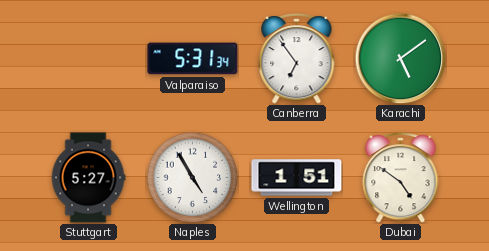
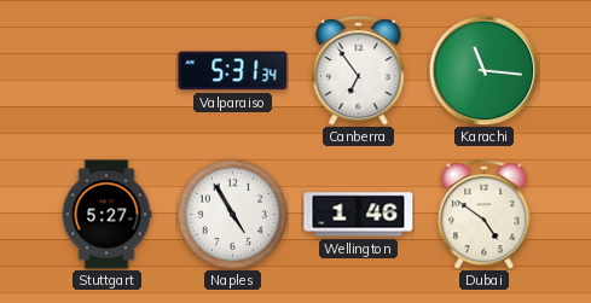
Karachi: 5:09 -> 11:16
Wellington: 1:51 -> 1:46
